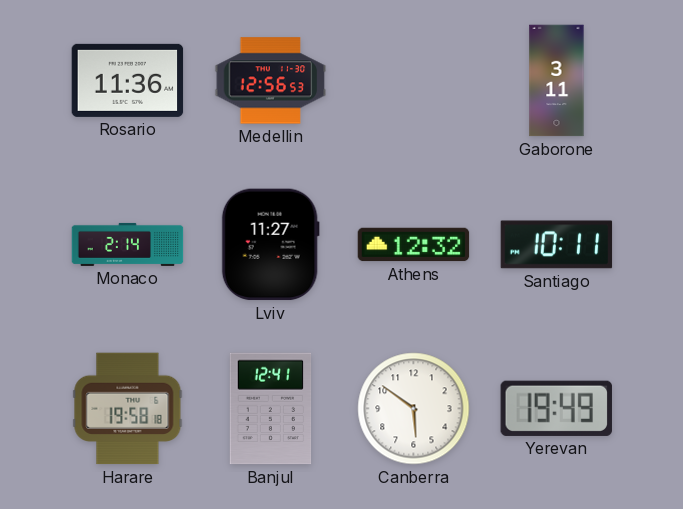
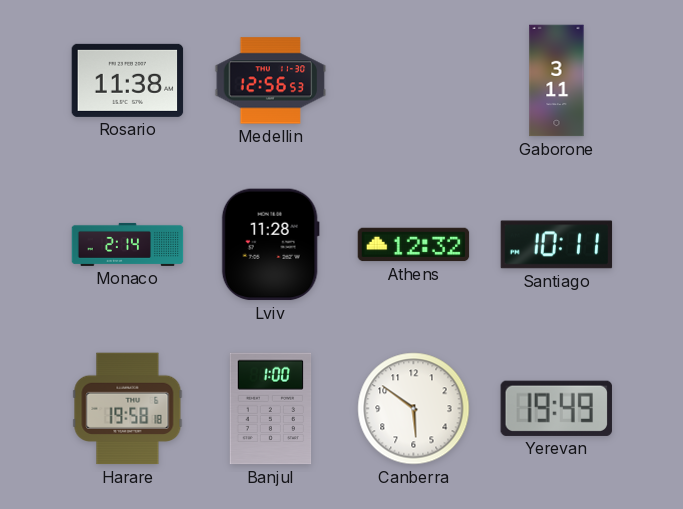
Rosario: 11:36 -> 11:38
Lviv: 11:27 -> 11:28
Banjul: 12:41 -> 1:00
